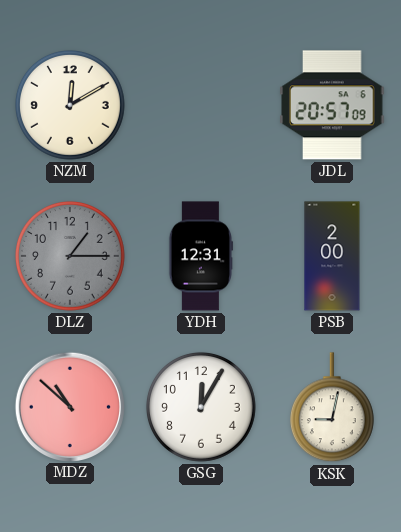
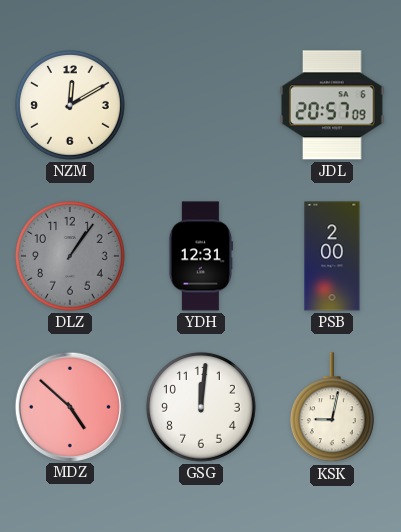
DLZ: 1:15 -> 1:06
MDZ: 10:52 -> 4:52
GSG: 12:05 -> 12:01
